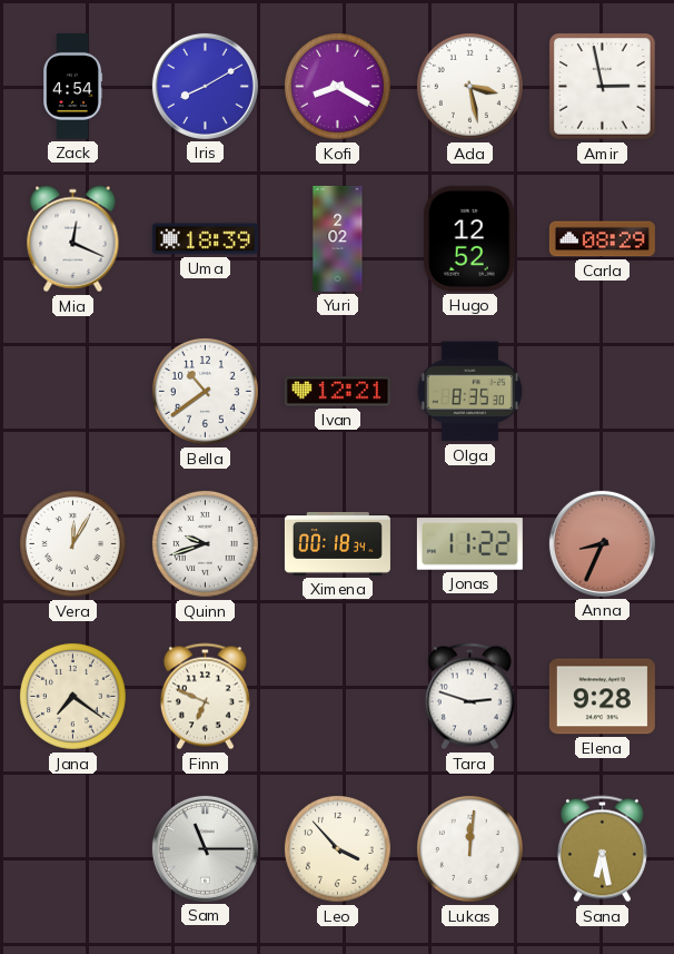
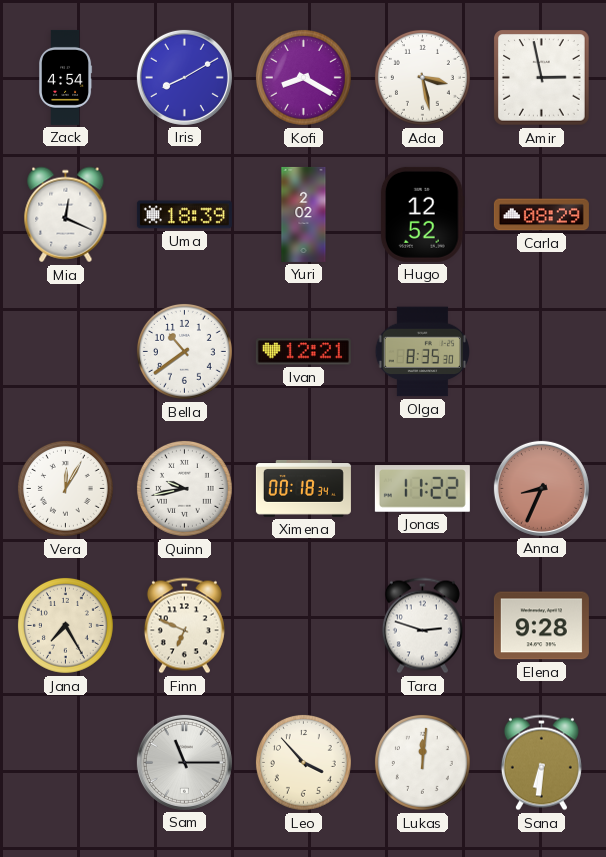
Quinn: 9:42 -> 9:43
Jana: 7:21 -> 7:25
Sana: 6:28 -> 6:31
